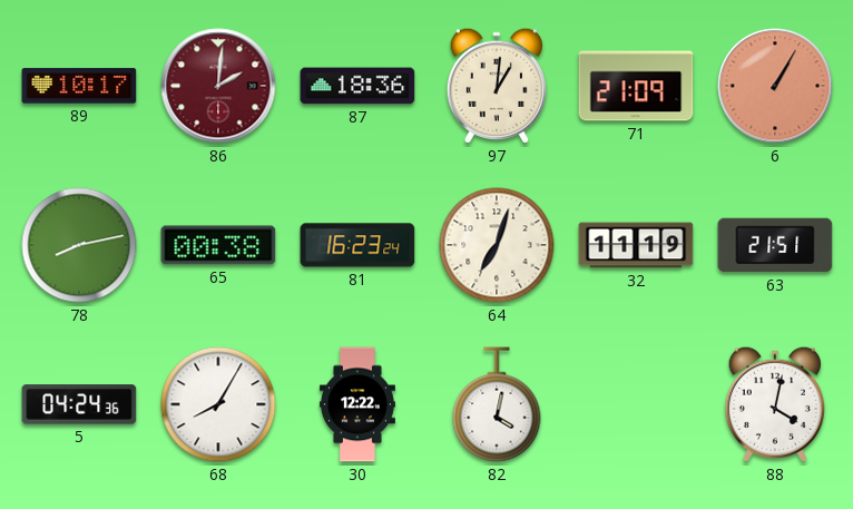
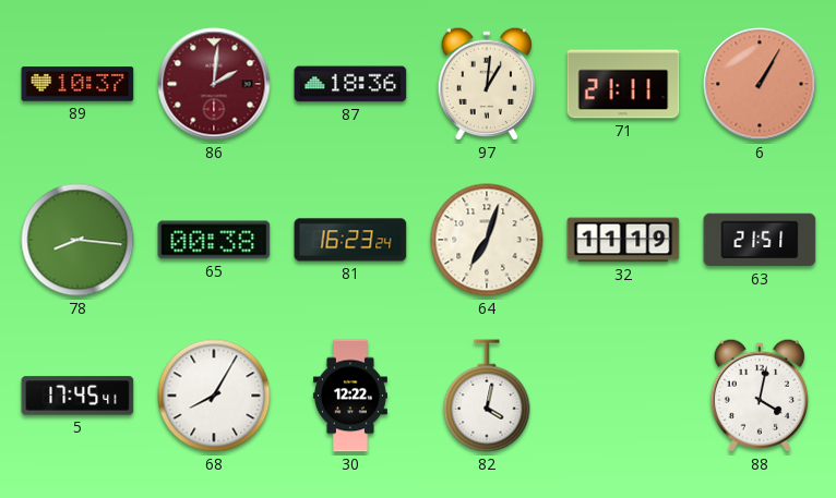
89: 10:17 -> 10:37
71: 21:09 -> 21:11
78: 8:13 -> 8:16
5: 04:24 -> 17:45
